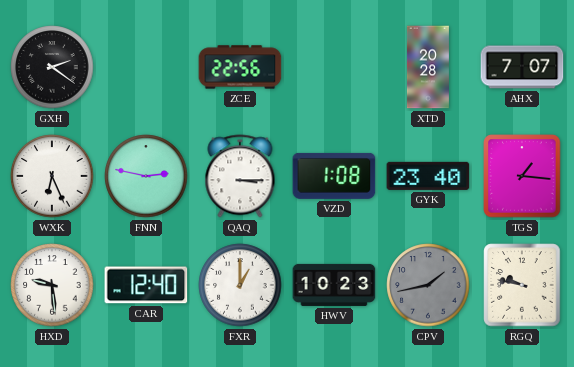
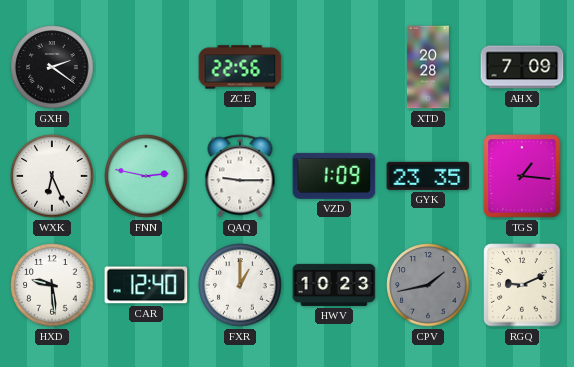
AHX: 7:07 -> 7:09
QAQ: 3:15 -> 9:15
VZD: 1:08 -> 1:09
GYK: 23:40 -> 23:35
RGQ: 9:47 -> 9:11
